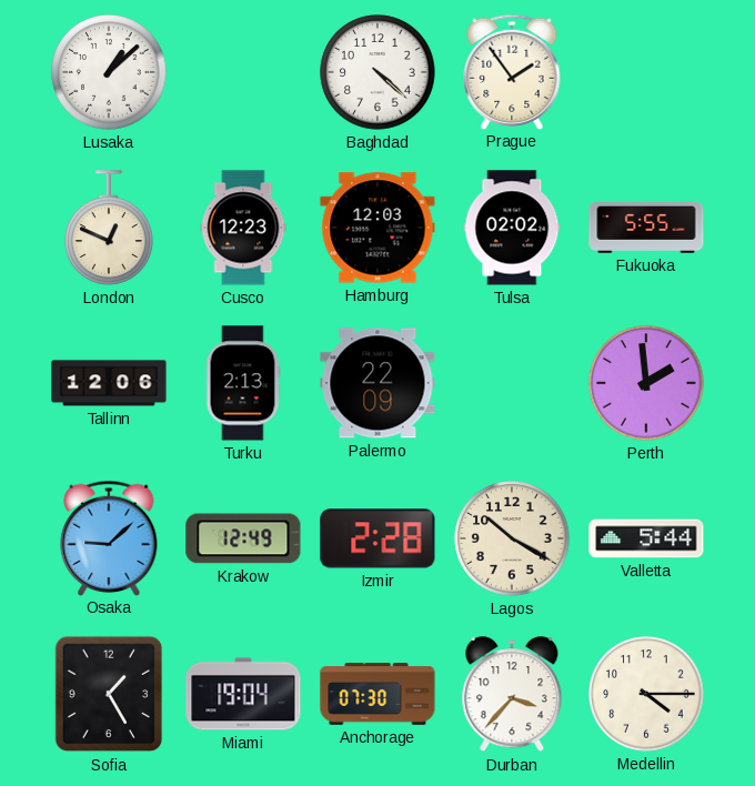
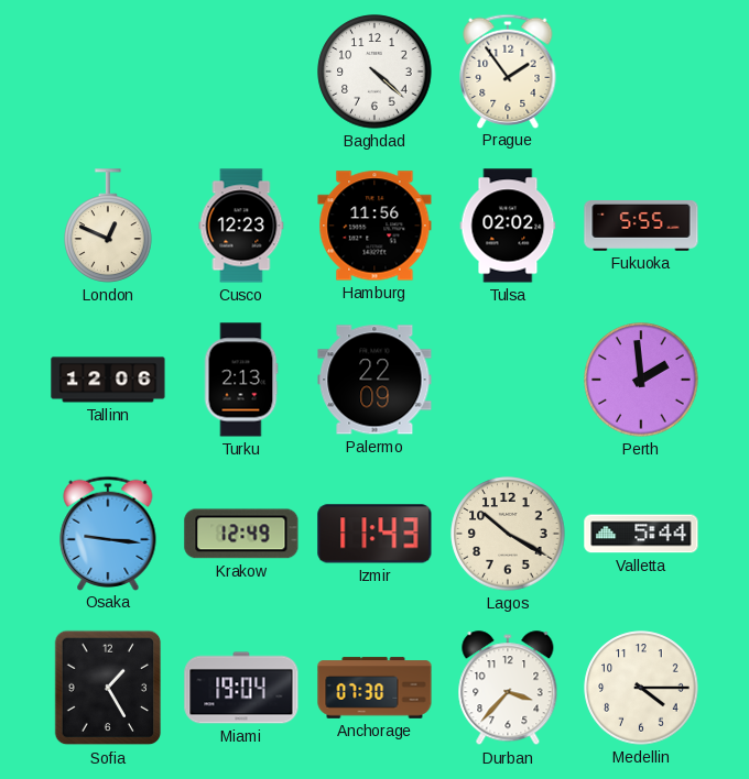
Lusaka: 1:08 -> none
Hamburg: 12:03 -> 11:56
Osaka: 9:08 -> 9:16
Izmir: 2:28 -> 11:43
